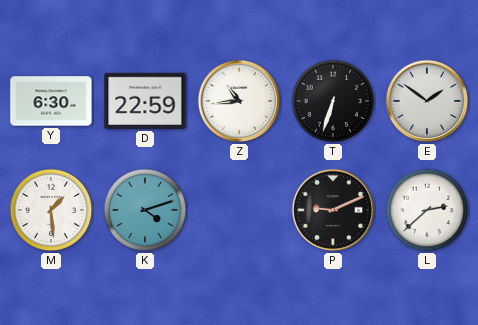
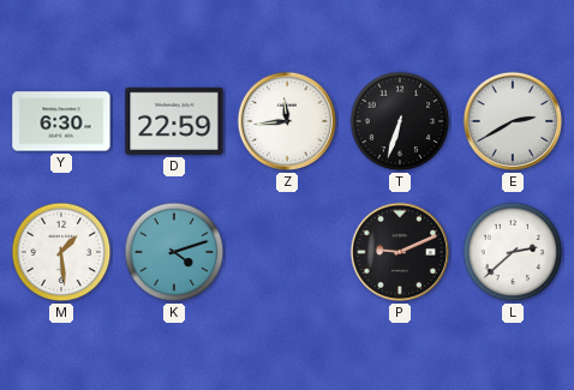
Z: 10:44 -> 11:44
E: 1:51 -> 2:40
